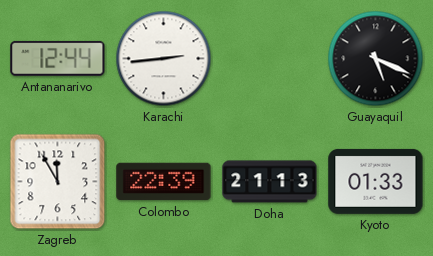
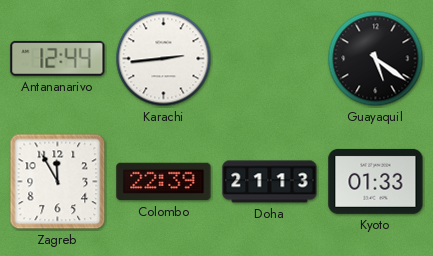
Guayaquil: 5:19 -> 5:21
